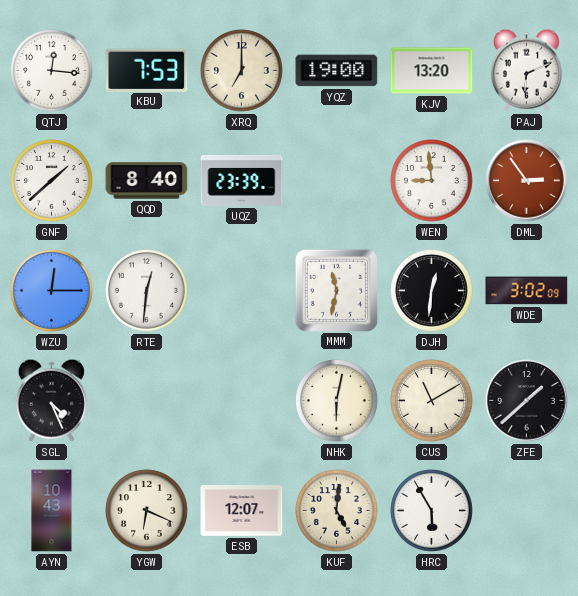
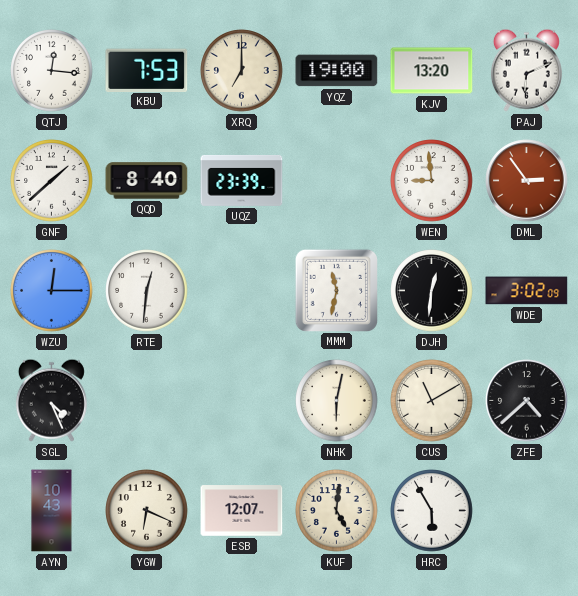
ZFE: 1:38 -> 4:38
